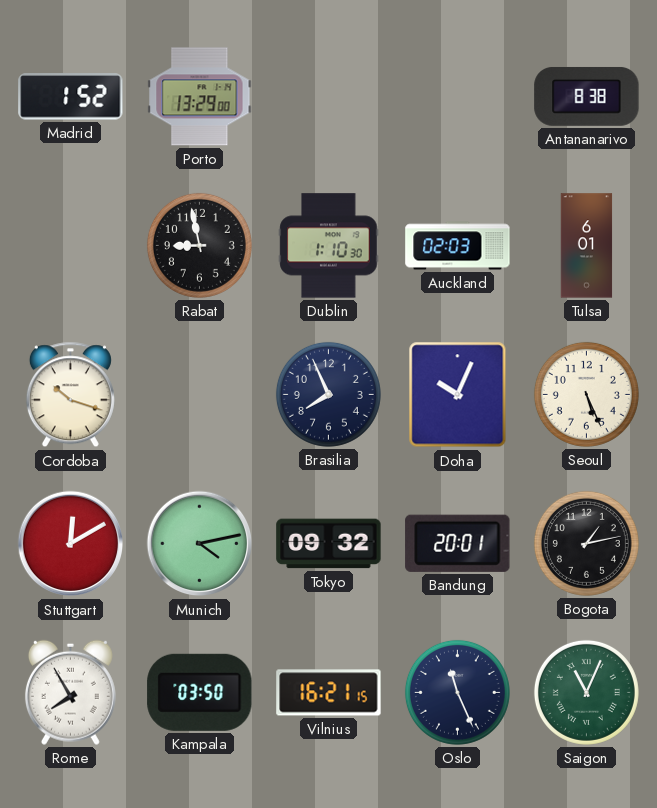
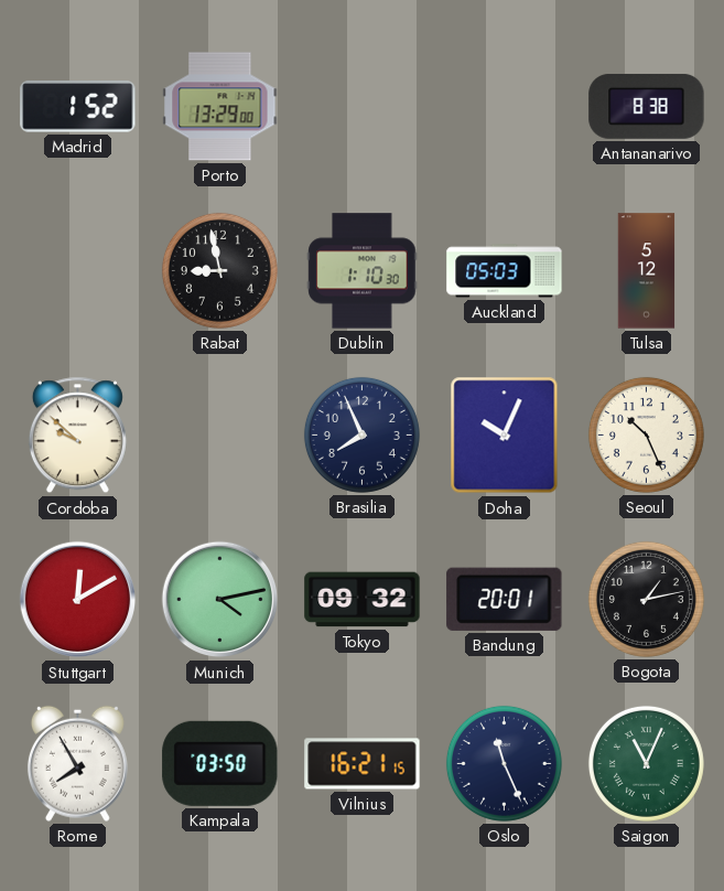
Auckland: 02:03 -> 05:03
Tulsa: 6:01 -> 5:12
Cordoba: 10:18 -> 9:52
Seoul: 5:26 -> 10:26
